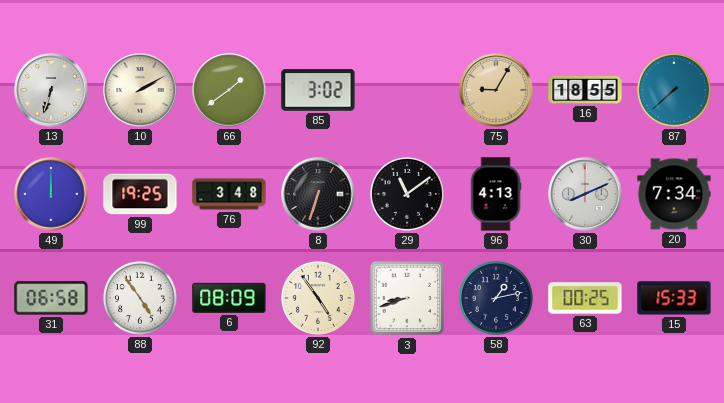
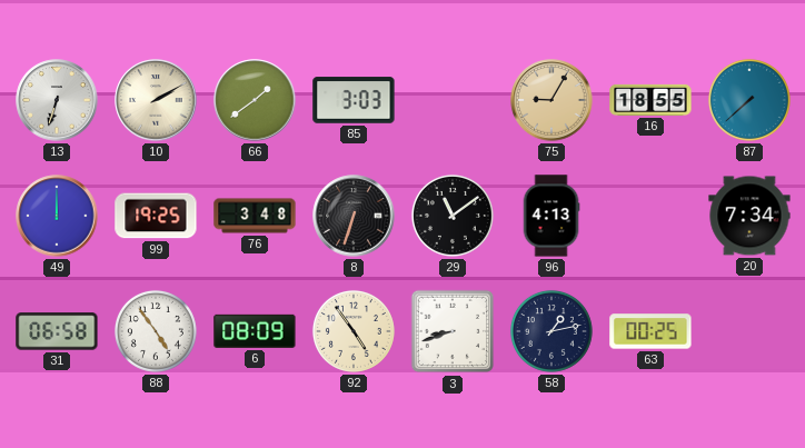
85: 3:02 -> 3:03
30: 8:11 -> none
15: 15:33 -> none
